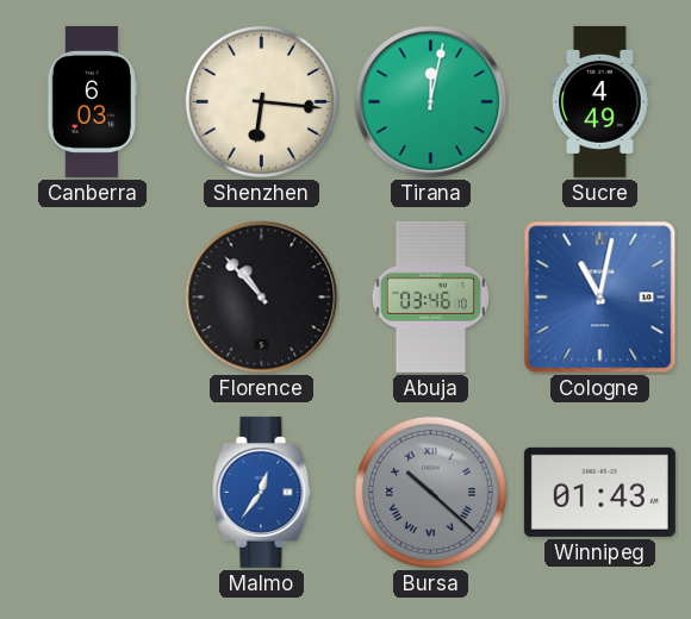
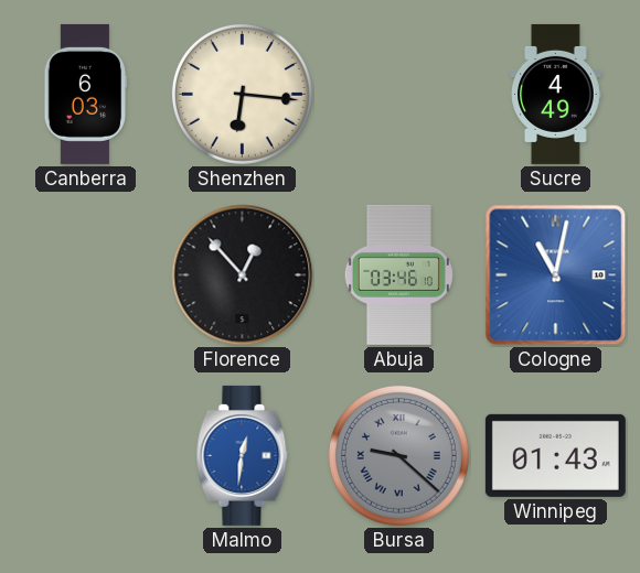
Tirana: 12:02 -> none
Florence: 10:53 -> 12:53
Malmo: 12:36 -> 12:31
Bursa: 10:22 -> 9:22
